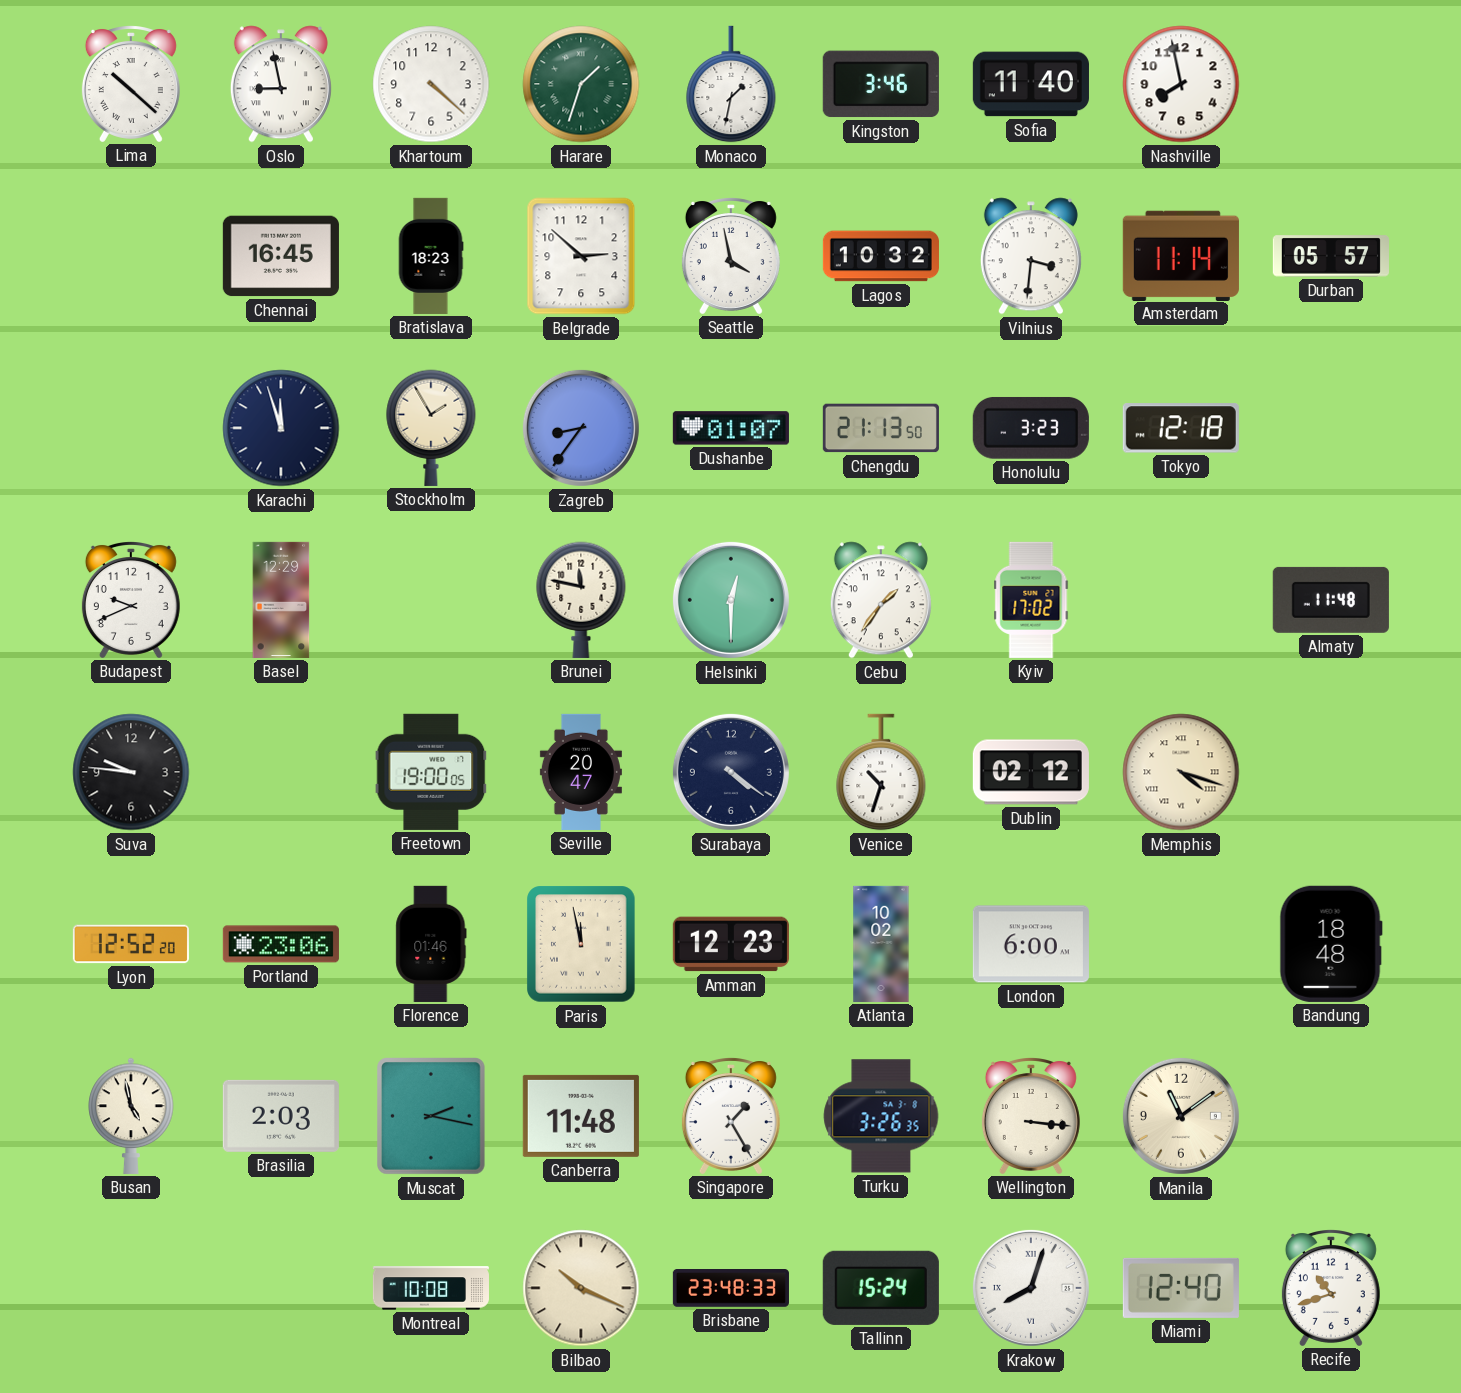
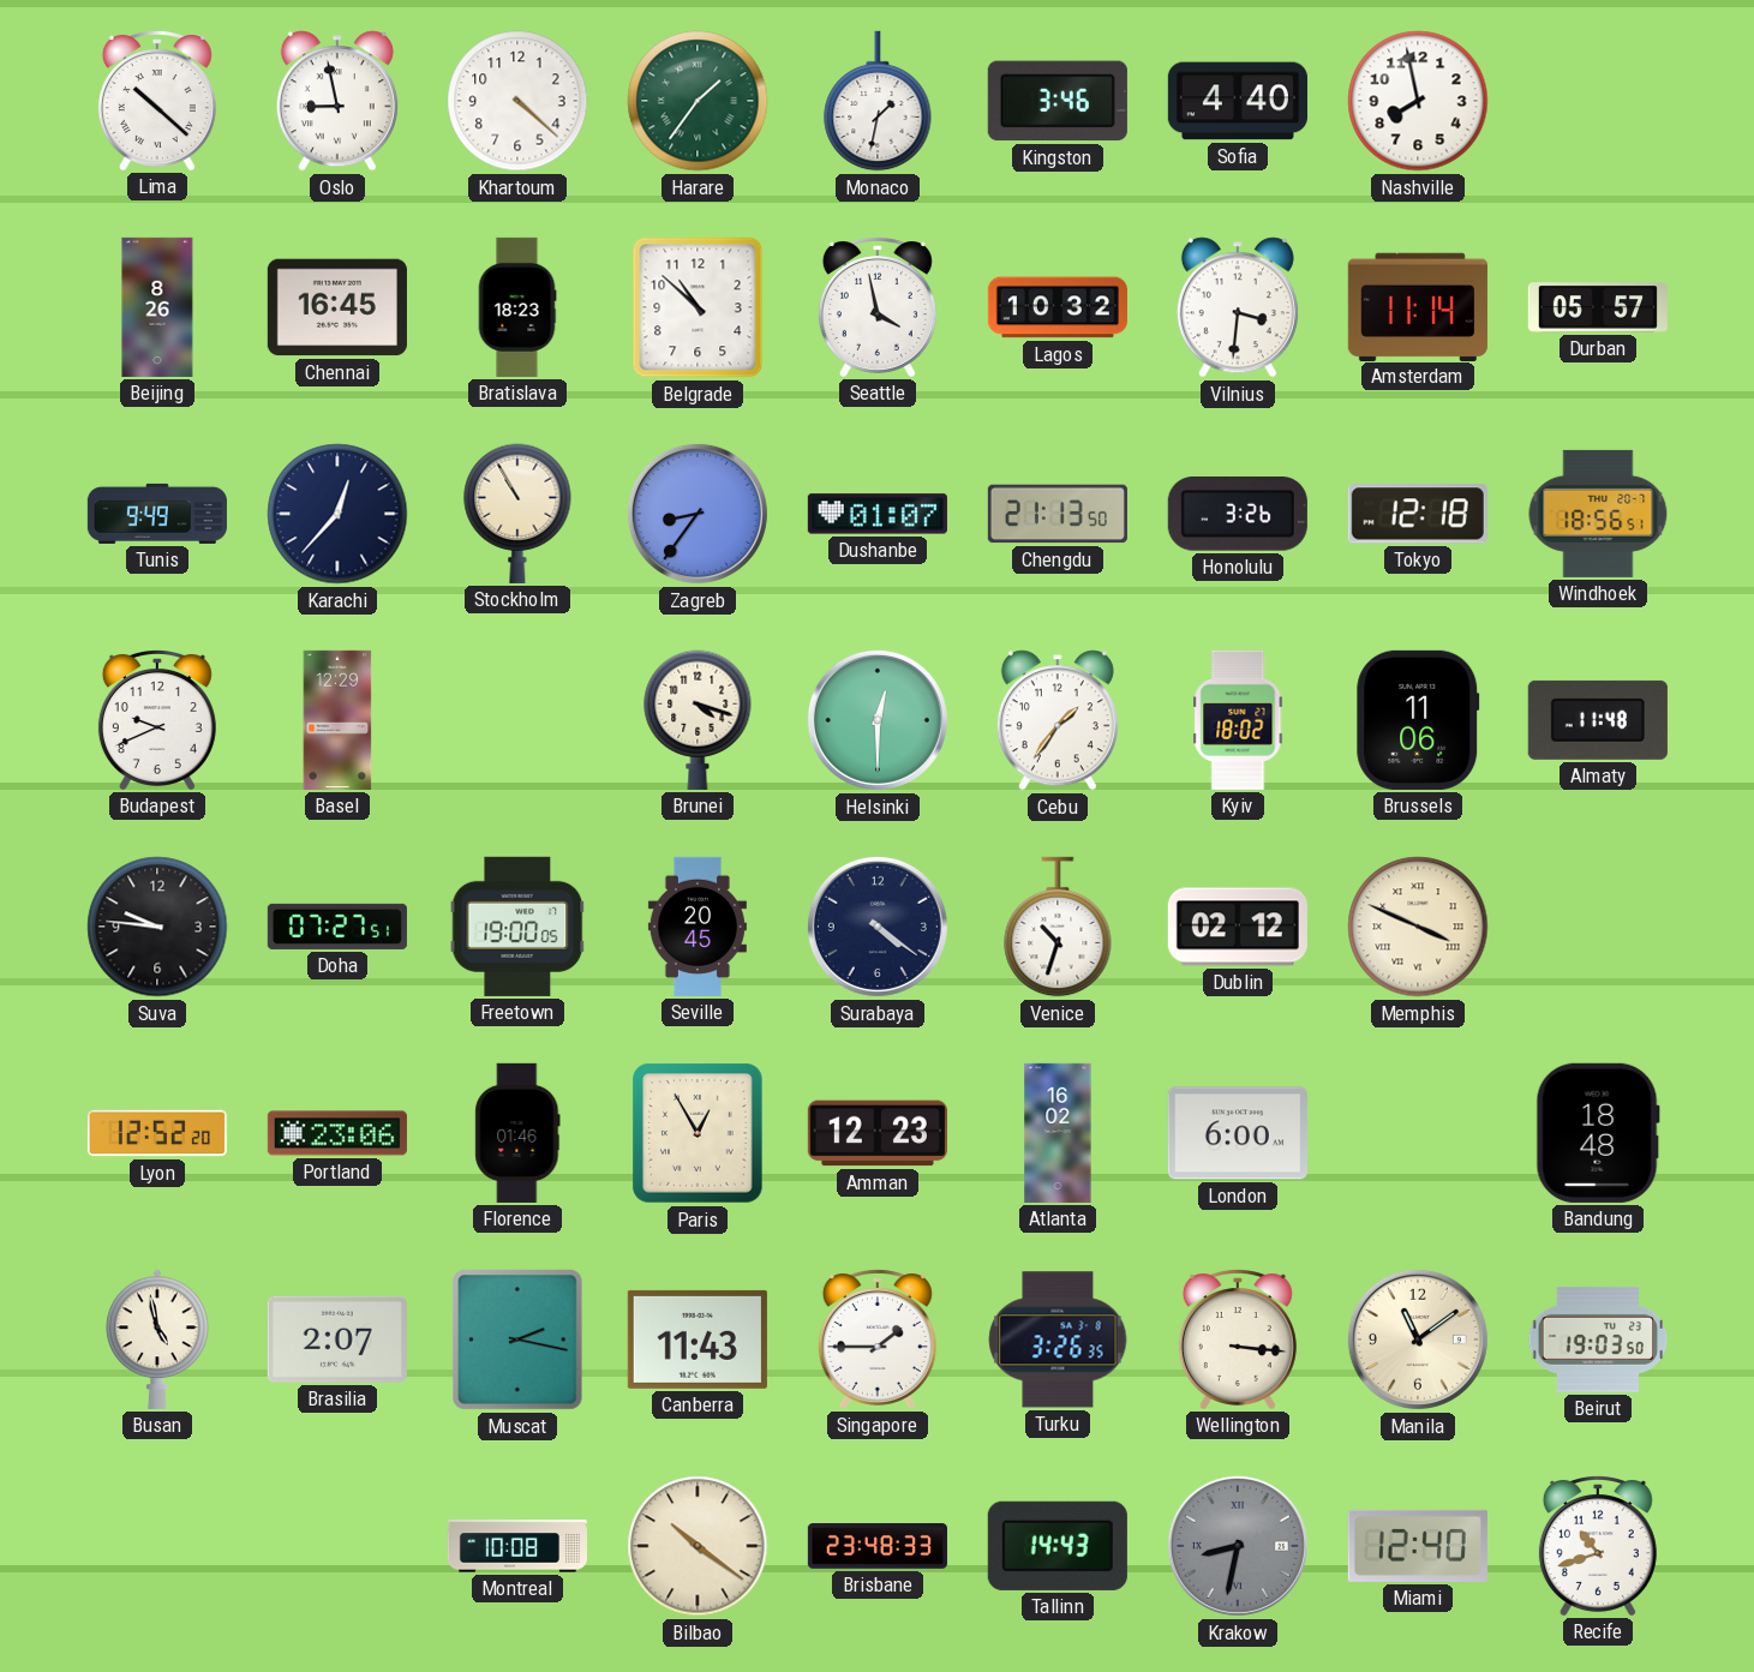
Harare: 1:33 -> 1:36
Sofia: 11:40 -> 4:40
Beijing: none -> 8:26
Belgrade: 2:52 -> 10:52
Tunis: none -> 9:49
Karachi: 11:57 -> 12:37
Stockholm: 1:55 -> 10:55
Honolulu: 3:23 -> 3:26
Windhoek: none -> 18:56
Brunei: 11:47 -> 4:18
Kyiv: 17:02 -> 18:02
Brussels: none -> 11:06
Doha: none -> 07:27
Seville: 20:47 -> 20:45
Memphis: 4:18 -> 3:49
Paris: 11:58 -> 12:55
Atlanta: 10:02 -> 16:02
Brasilia: 2:03 -> 2:07
Canberra: 11:48 -> 11:43
Singapore: 1:25 -> 1:45
Beirut: none -> 19:03
Bilbao: 10:19 -> 10:21
Tallinn: 15:24 -> 14:43
Krakow: 8:03 -> 8:32
Krakow dial: white -> grey
